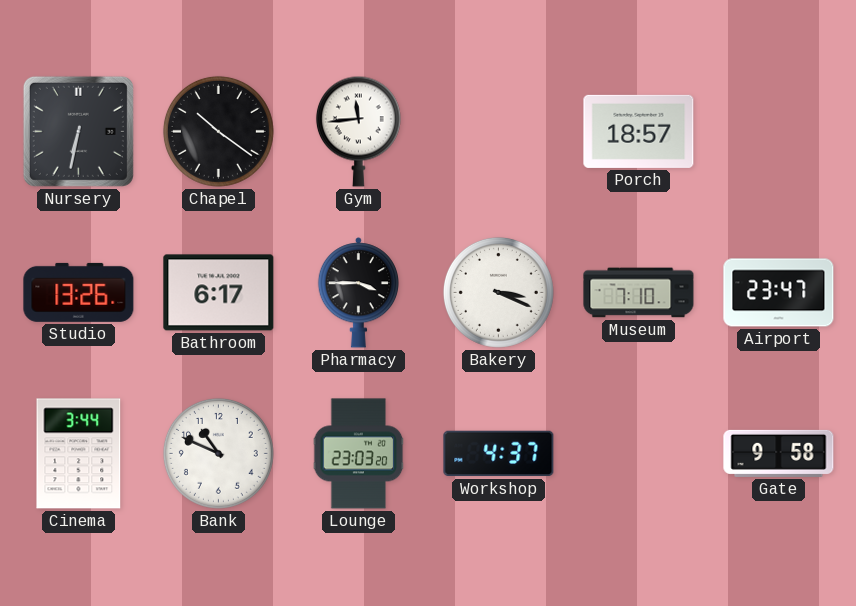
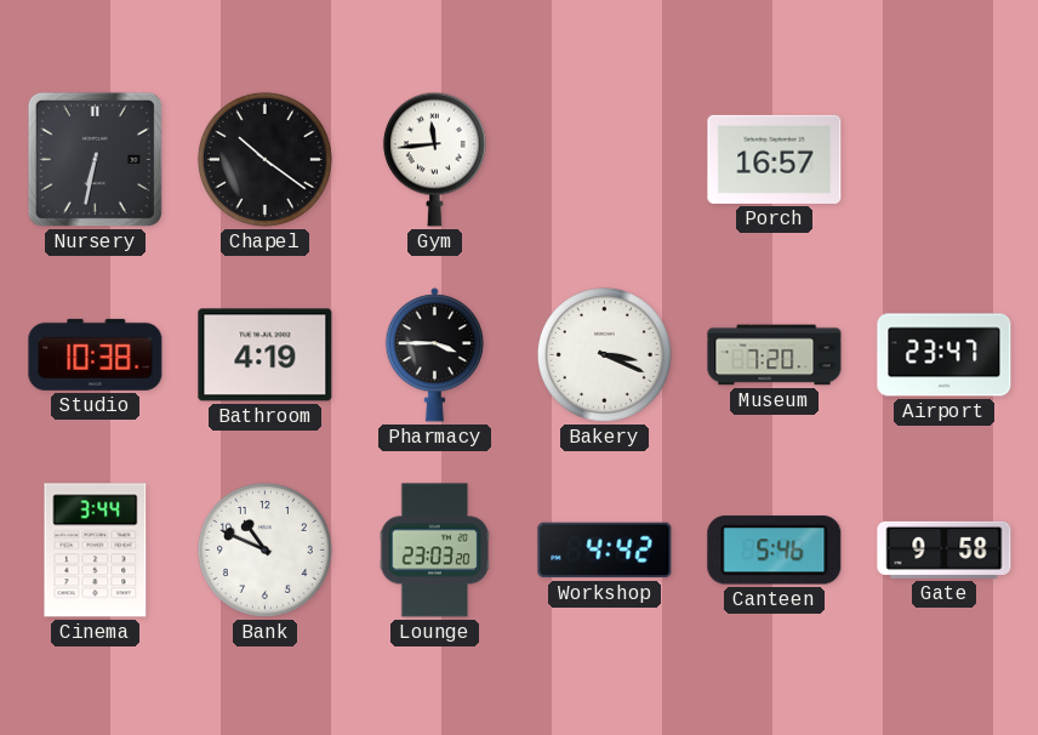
Porch: 18:57 -> 16:57
Studio: 13:26 -> 10:38
Bathroom: 6:17 -> 4:19
Museum: 7:10 -> 7:20
Workshop: 4:37 -> 4:42
Canteen: none -> 5:46
